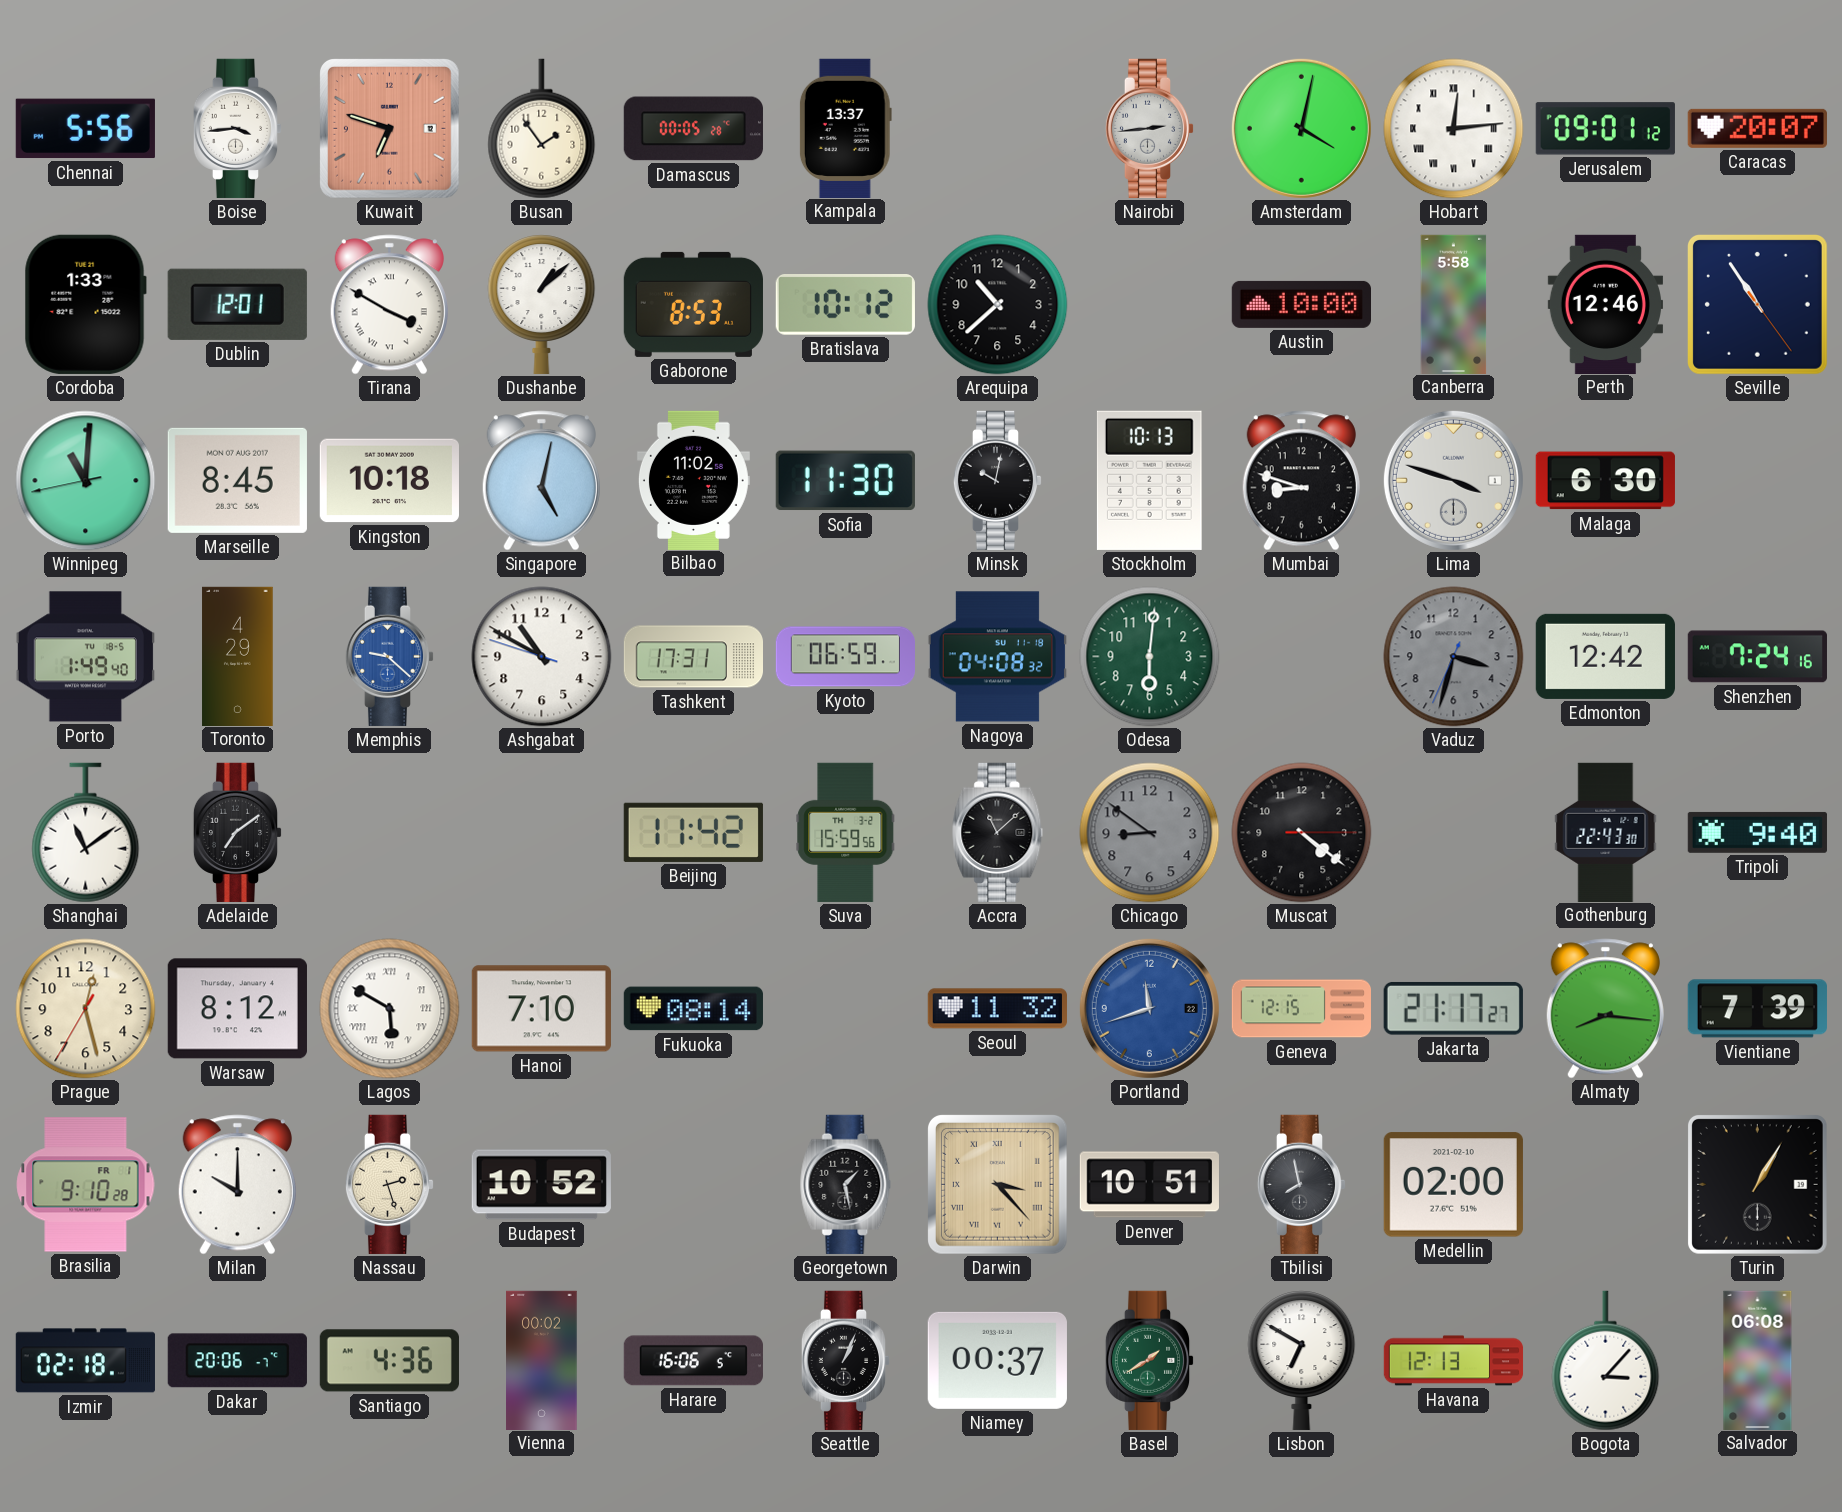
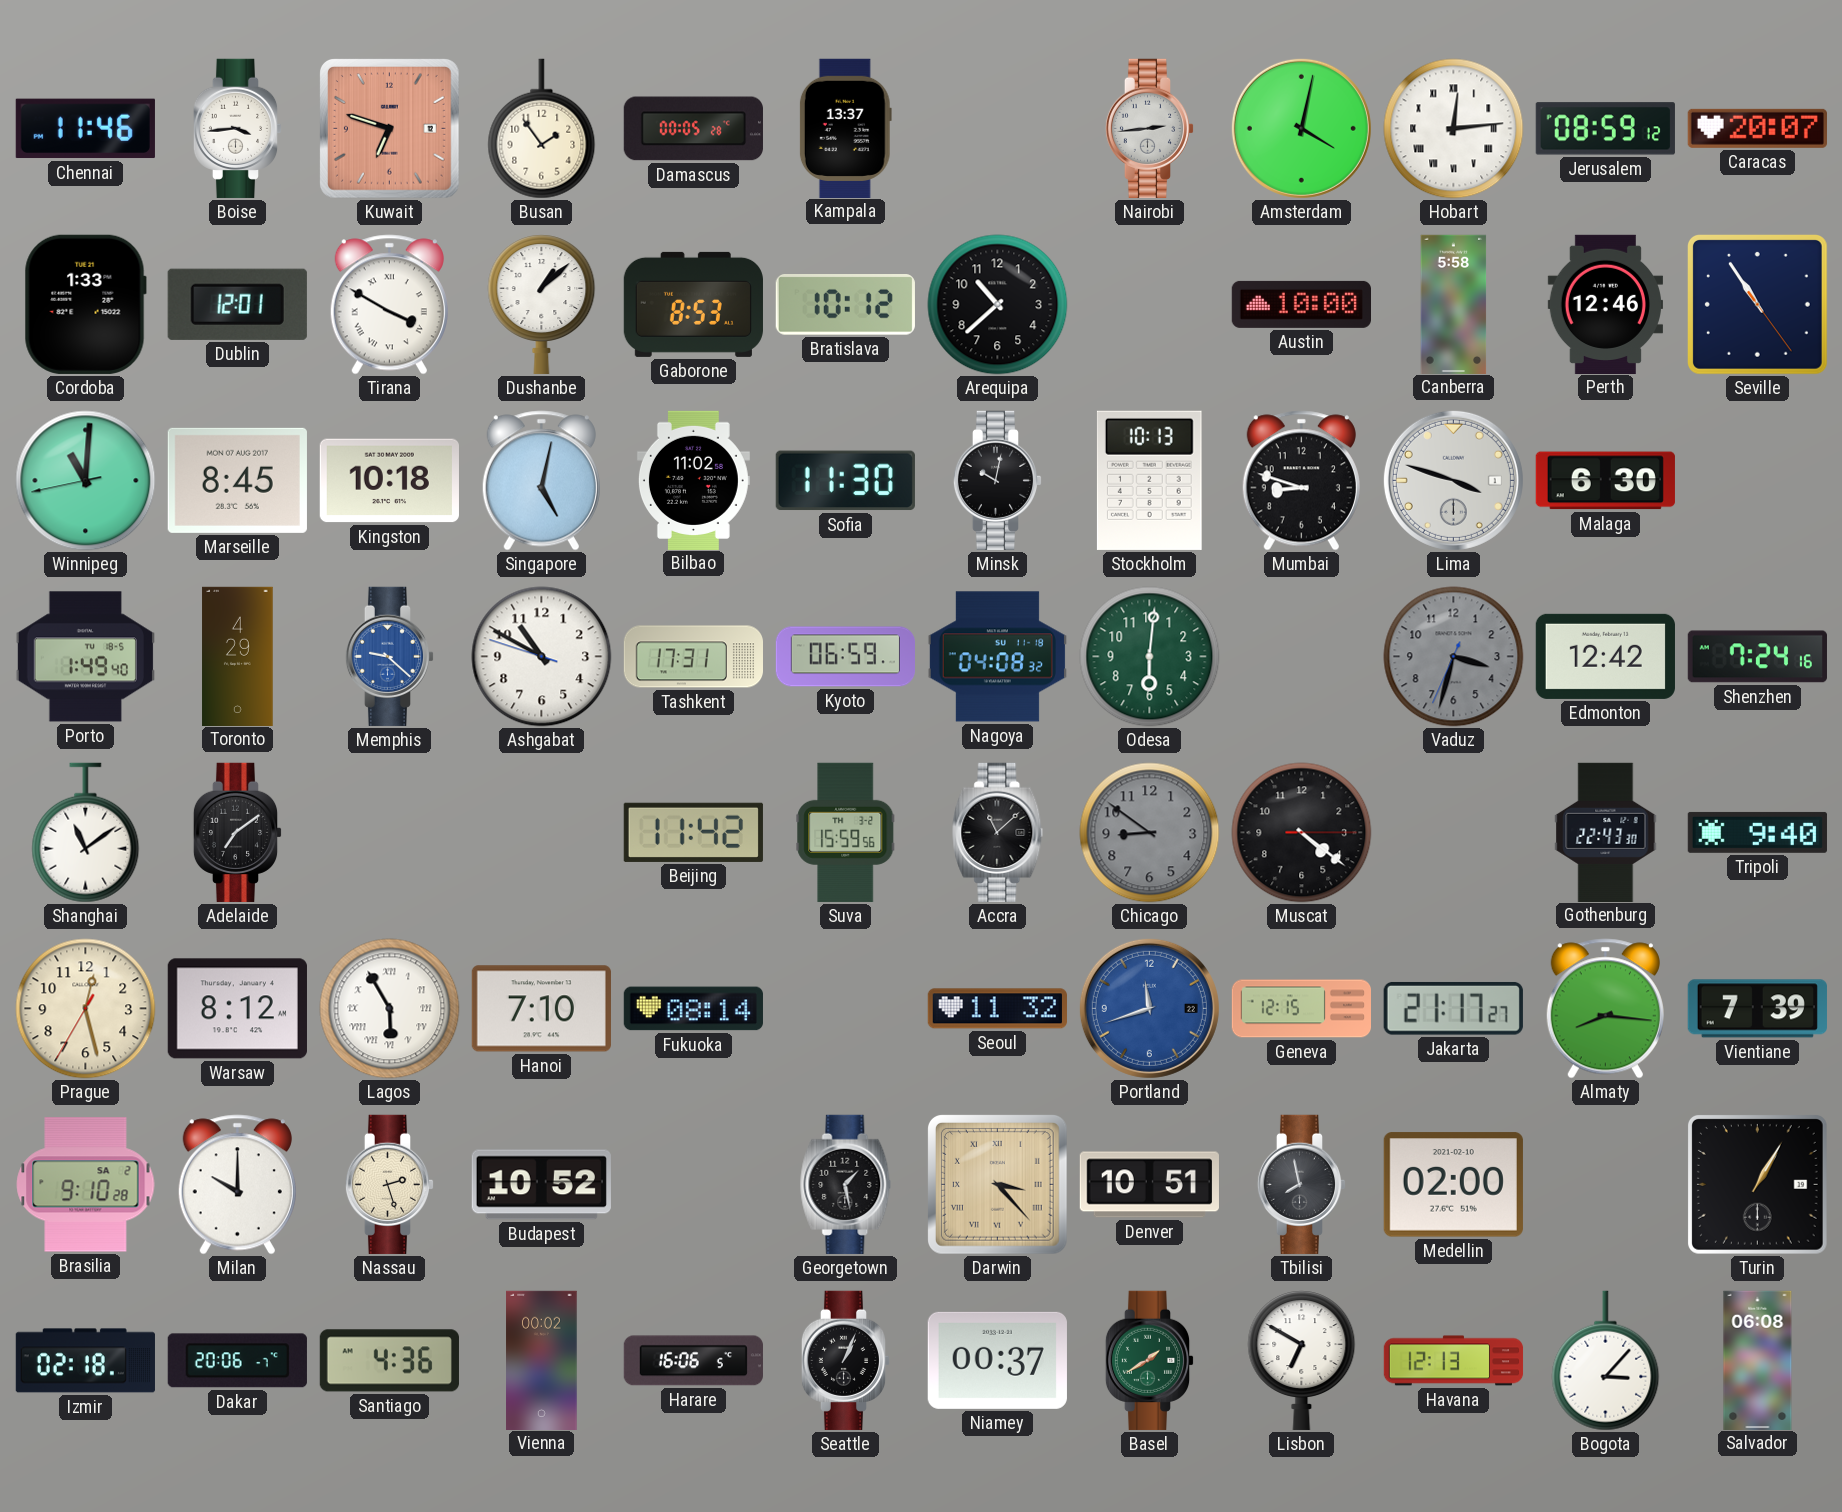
Chennai: 5:56 -> 11:46
Jerusalem: 09:01 -> 08:59
Lagos: 5:50 -> 5:55
Brasilia date: FR 1 -> SA 2
